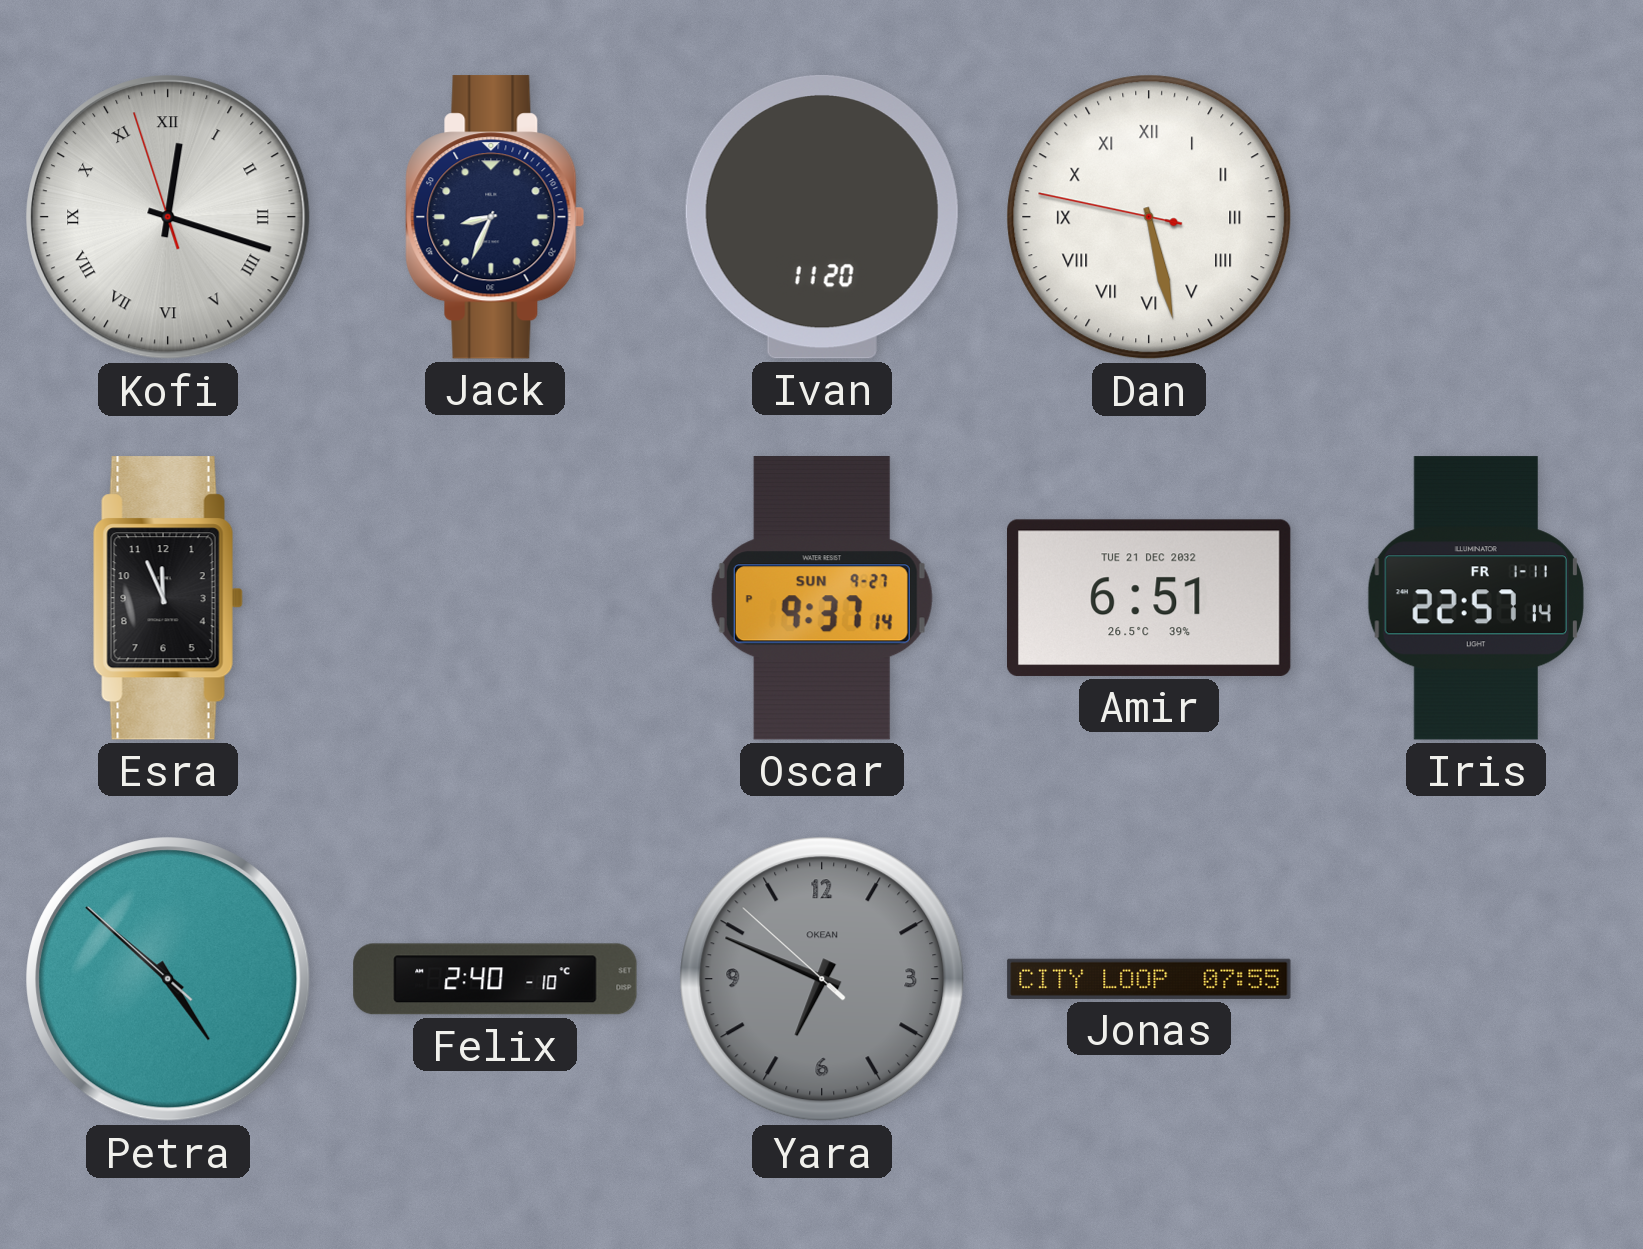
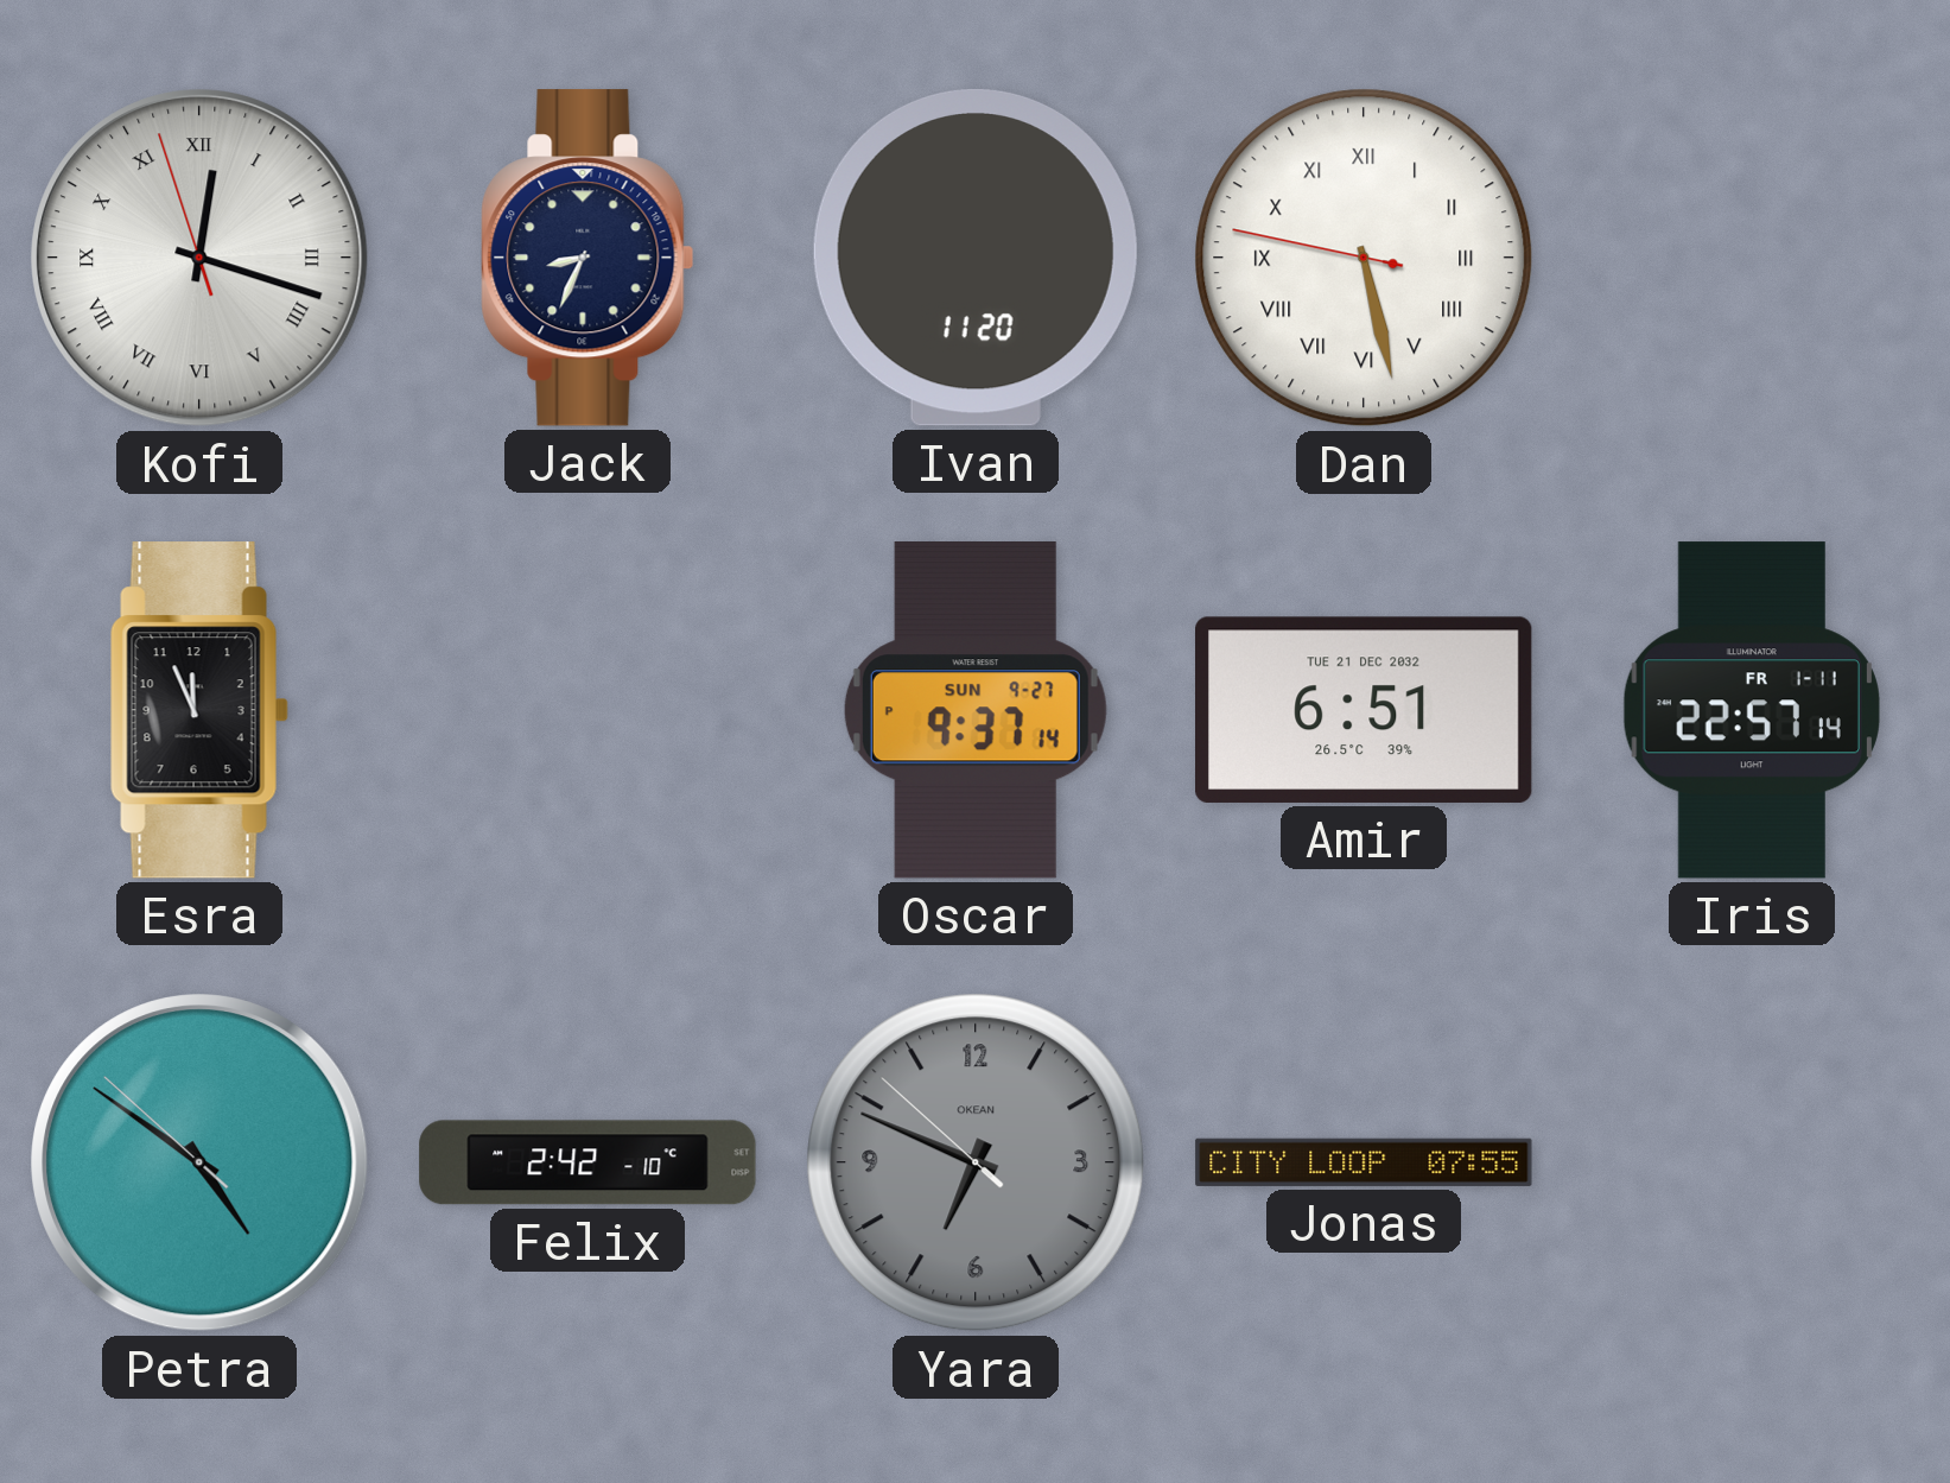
Petra: 4:51 -> 4:50
Felix: 2:40 -> 2:42
